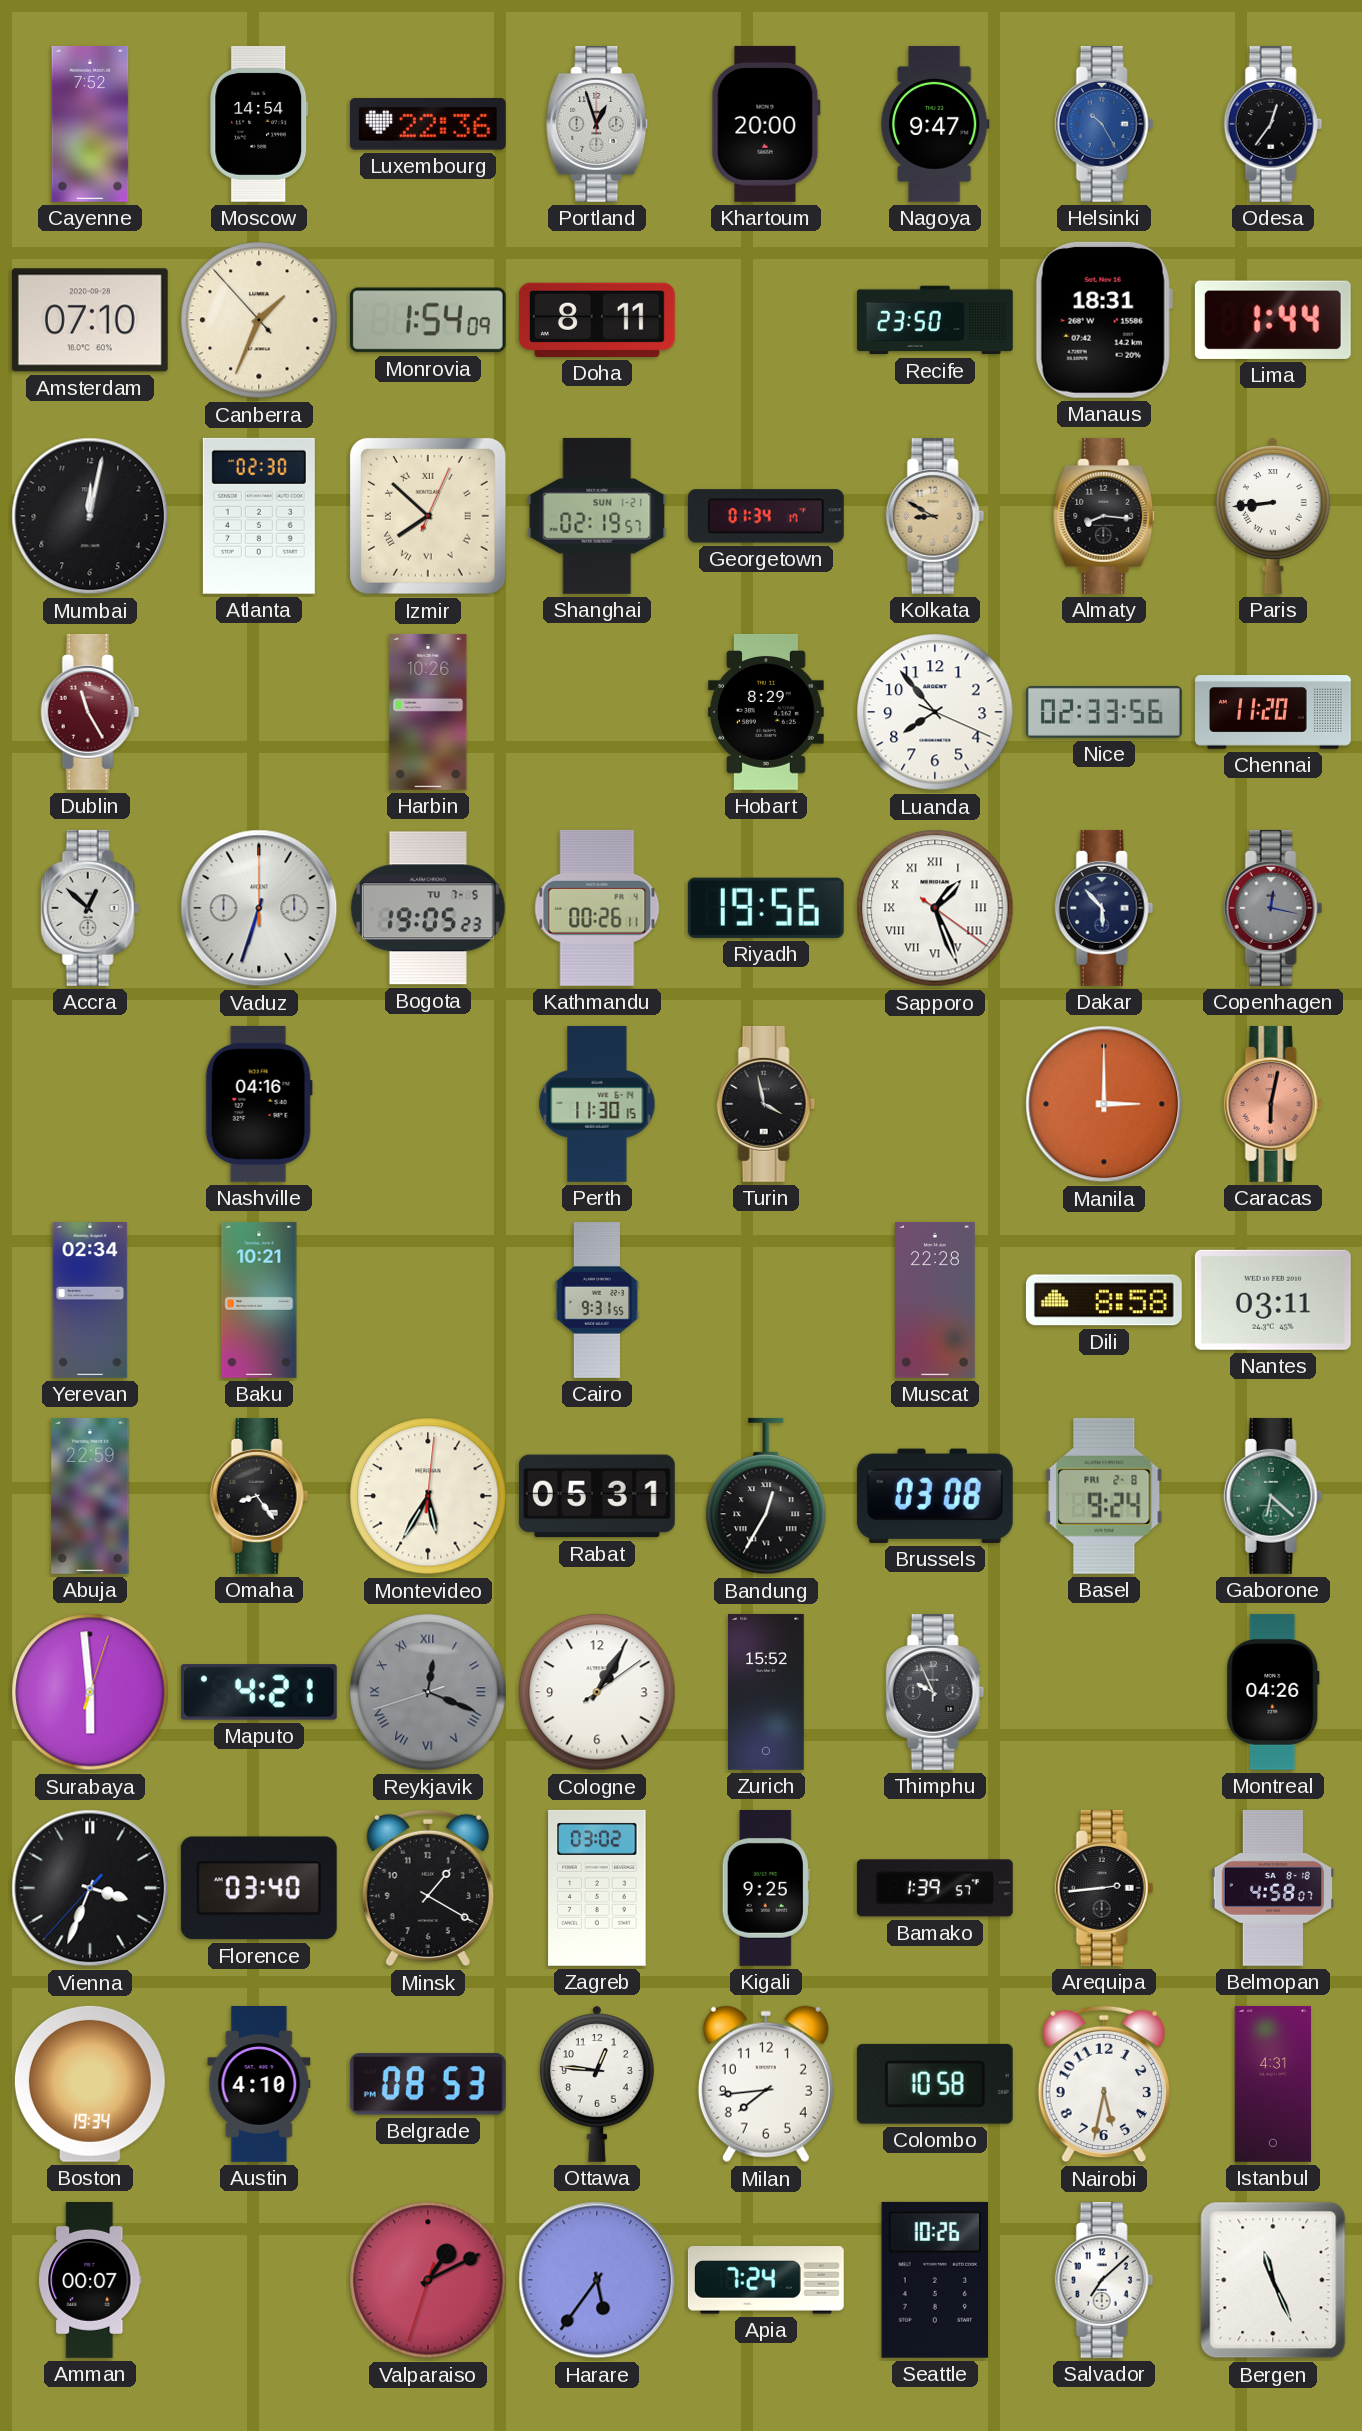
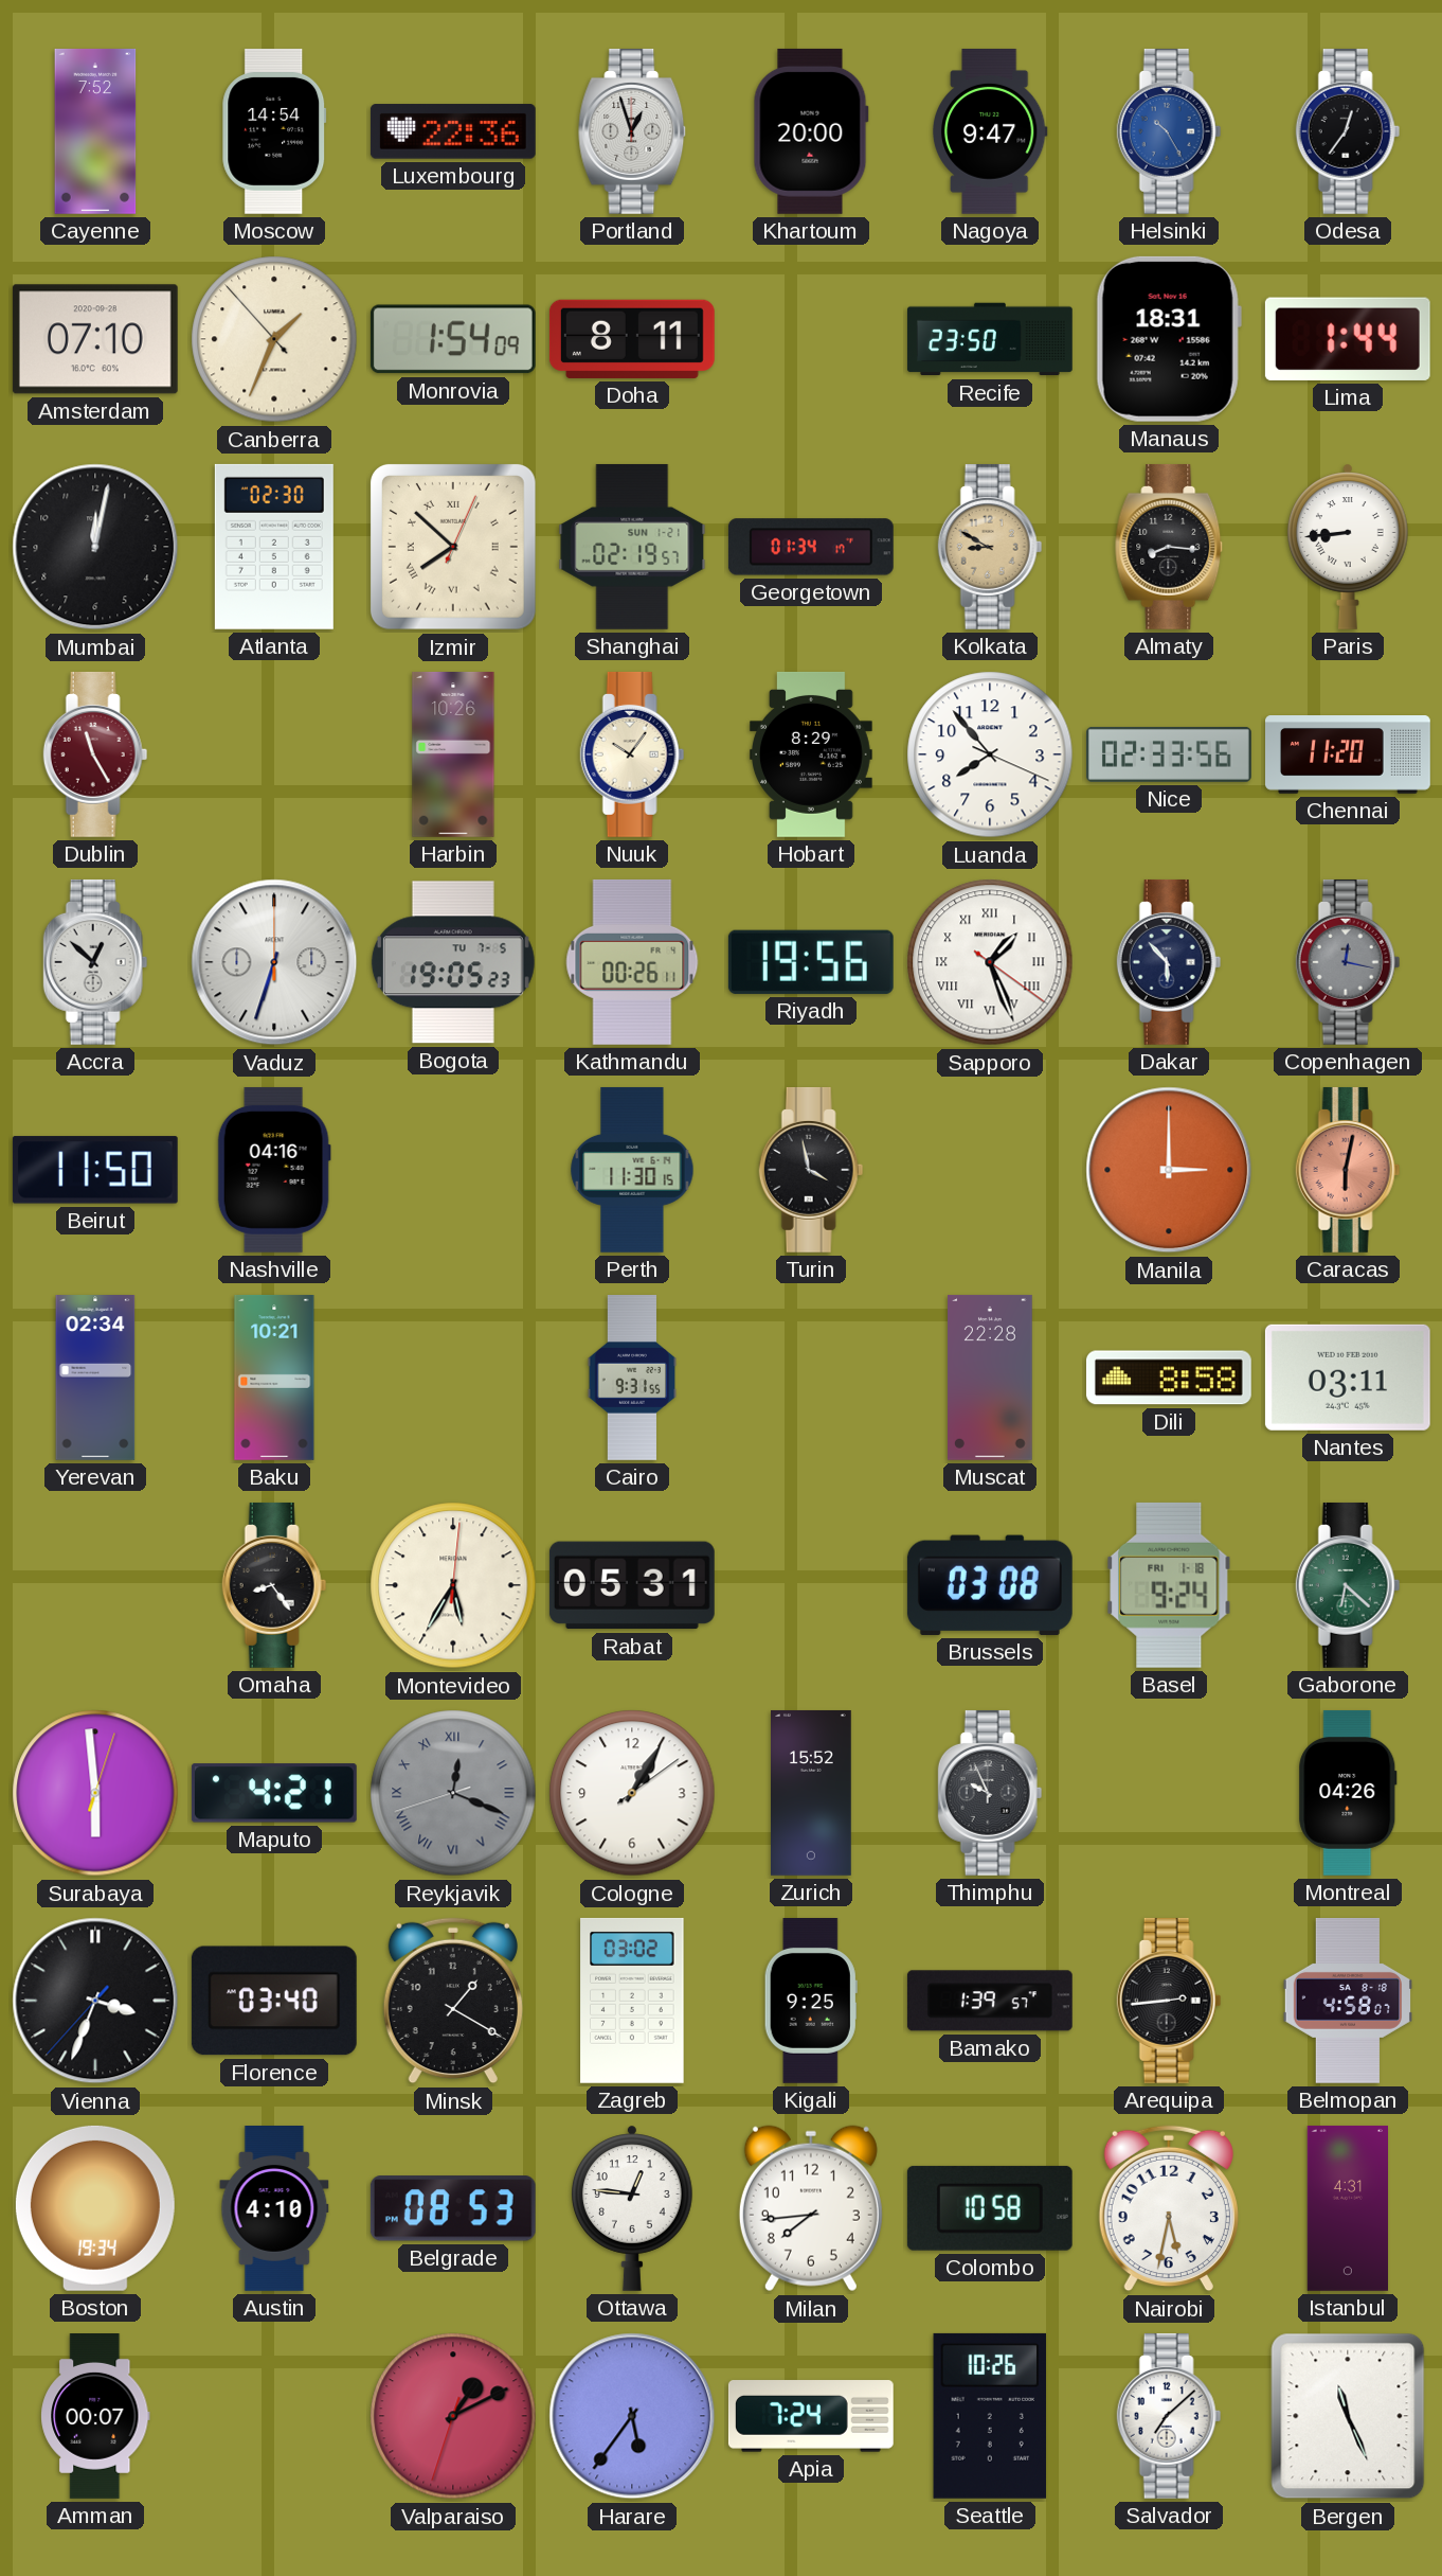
Nuuk: none -> 10:06
Beirut: none -> 11:50
Abuja: 22:59 -> none
Bandung: 12:35 -> none
Basel date: FRI 2-8 -> FRI 1-18
